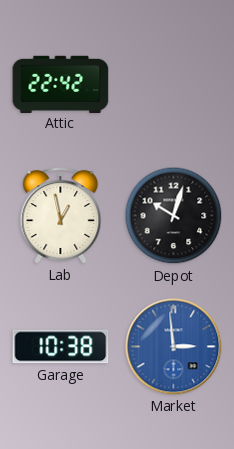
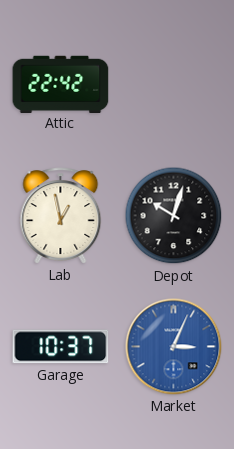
Garage: 10:38 -> 10:37
Market: 2:59 -> 3:04
